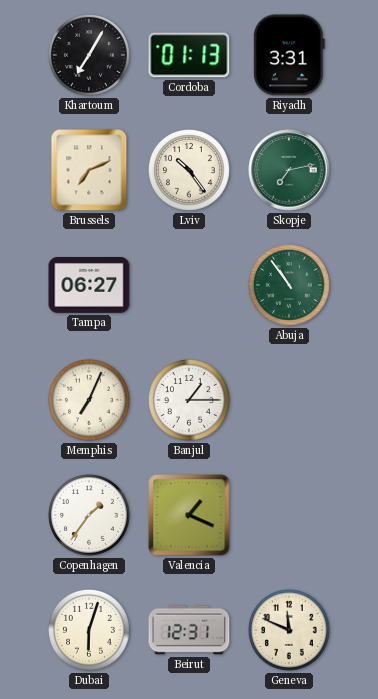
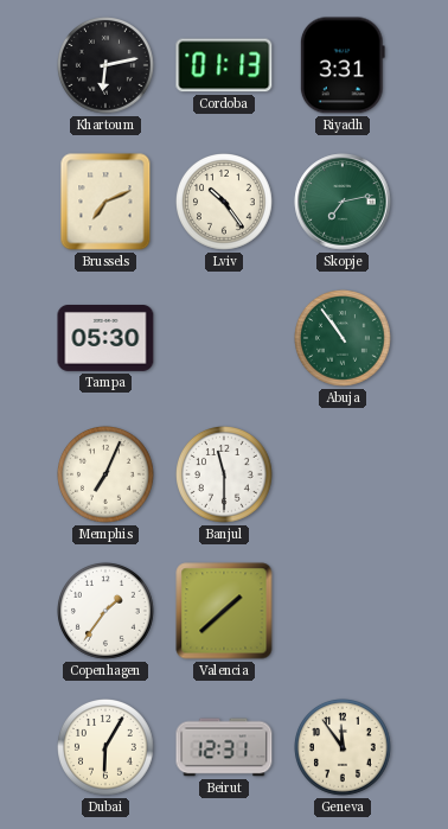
Khartoum: 7:05 -> 6:13
Tampa: 06:27 -> 05:30
Banjul: 1:15 -> 11:30
Valencia: 1:19 -> 1:38
Dubai: 6:03 -> 6:05
Geneva: 11:49 -> 11:54
